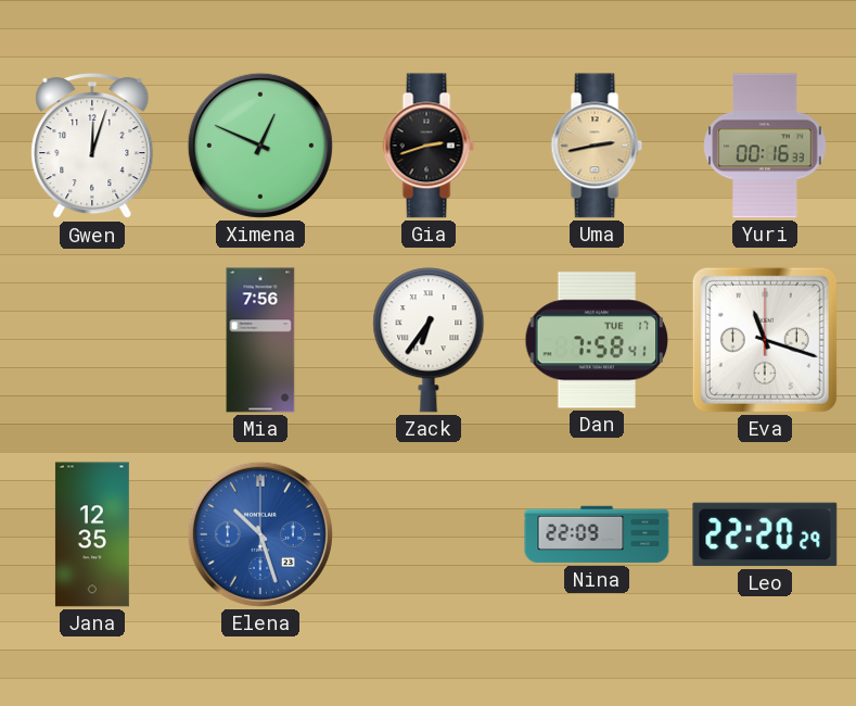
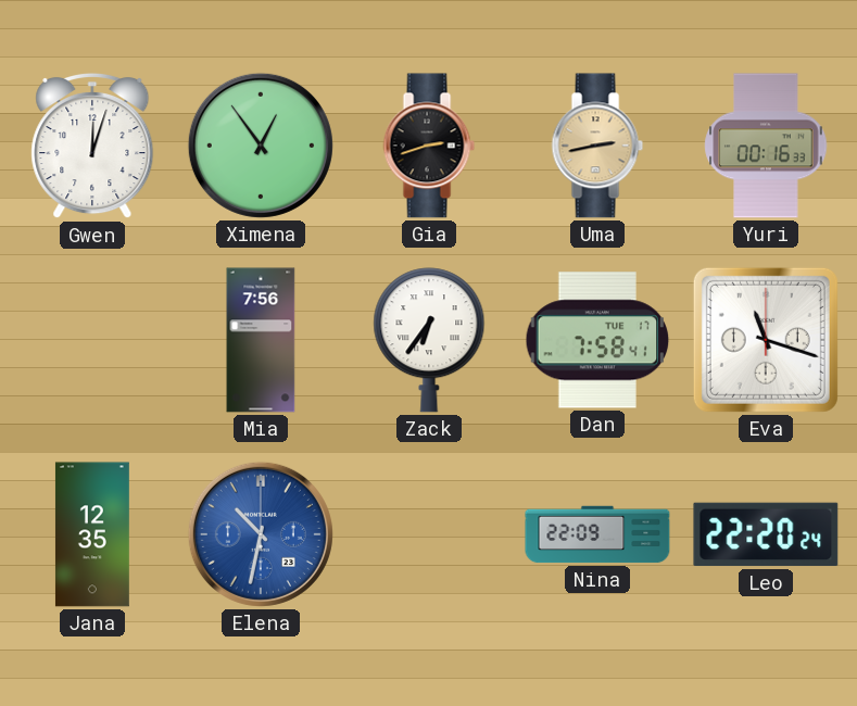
Ximena: 12:49 -> 12:54
Elena: 10:27 -> 10:32
Leo: 22:20:29 -> 22:20:24
